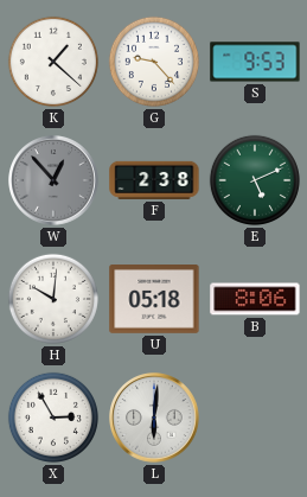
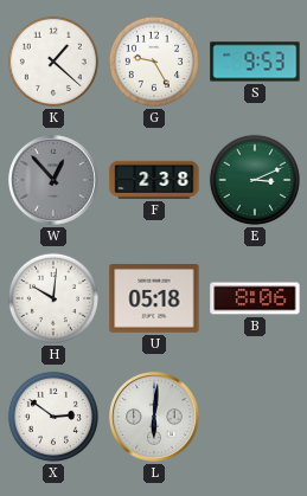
G: 9:23 -> 9:25
E: 5:11 -> 3:11
X: 2:55 -> 2:51
